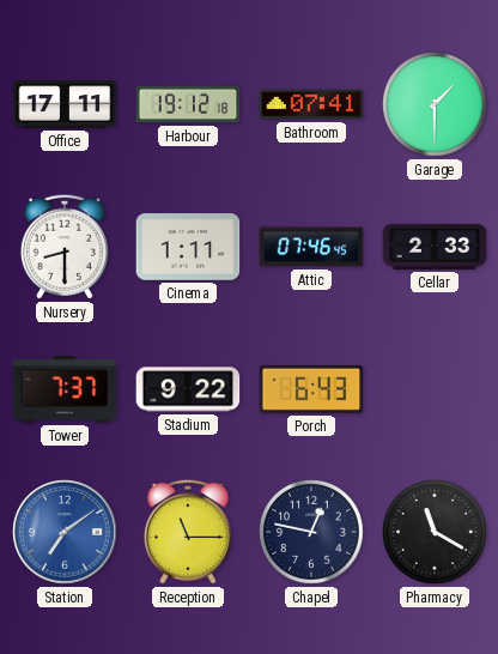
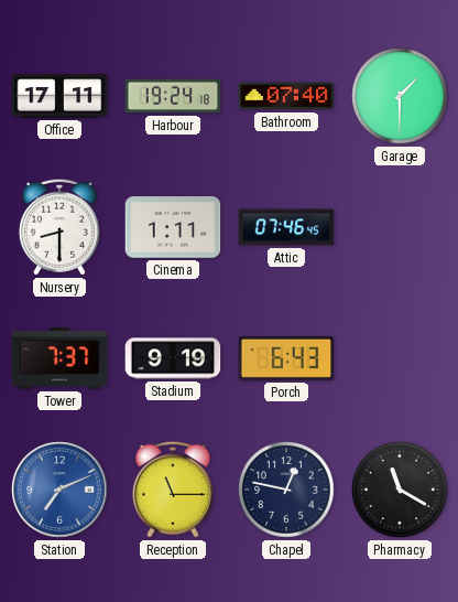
Harbour: 19:12 -> 19:24
Bathroom: 07:41 -> 07:40
Cellar: 2:33 -> none
Stadium: 9:22 -> 9:19
Station: 7:09 -> 7:11
